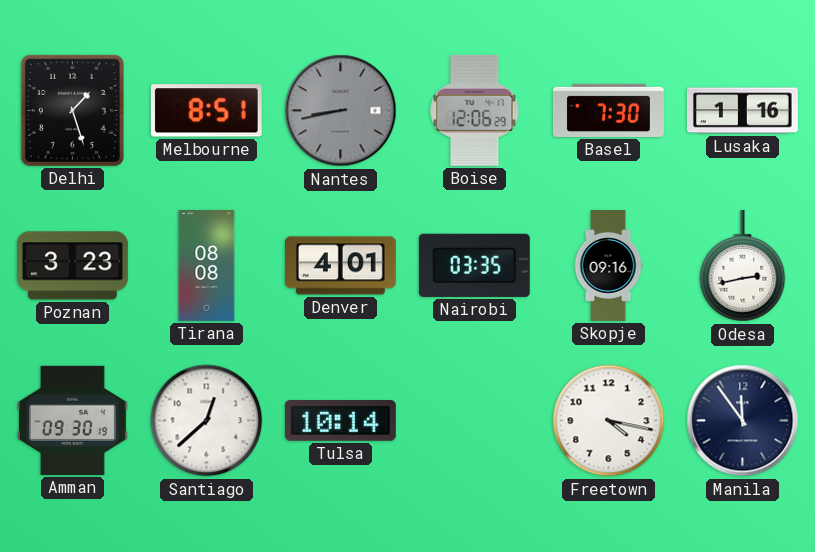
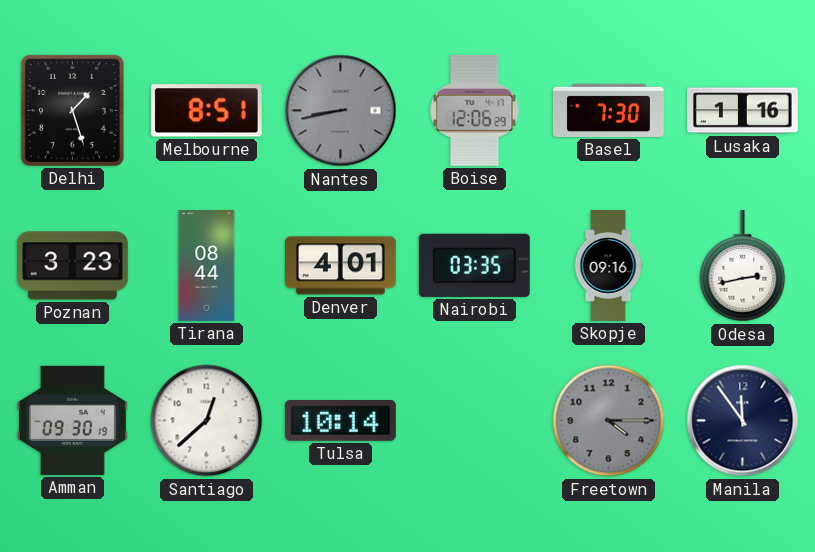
Tirana: 08:08 -> 08:44
Freetown: 4:17 -> 4:15
Freetown dial: white -> grey
